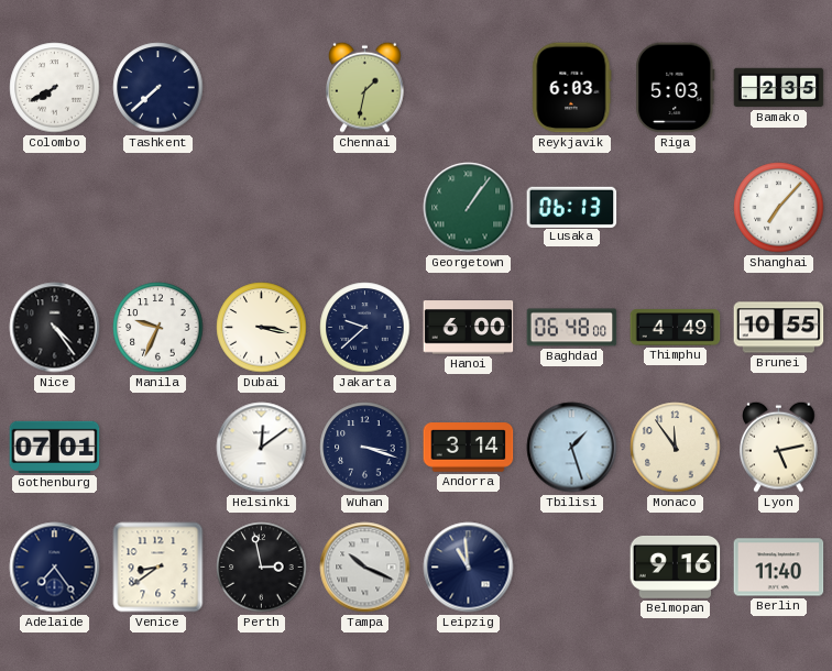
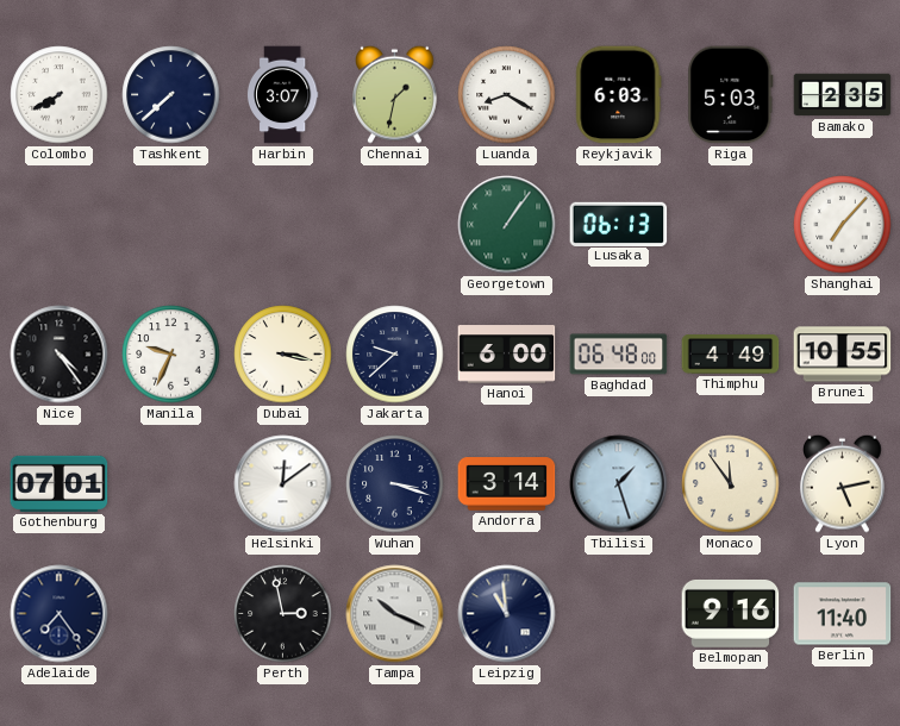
Harbin: none -> 3:07
Luanda: none -> 8:20
Venice: 8:39 -> none
